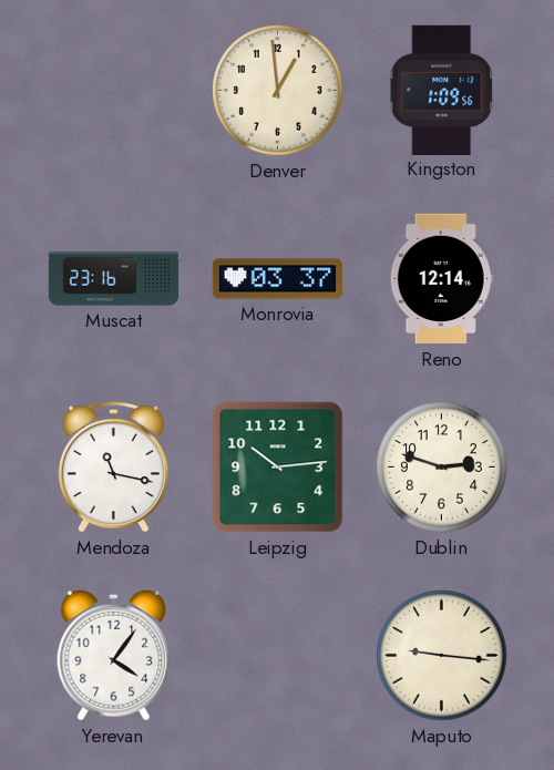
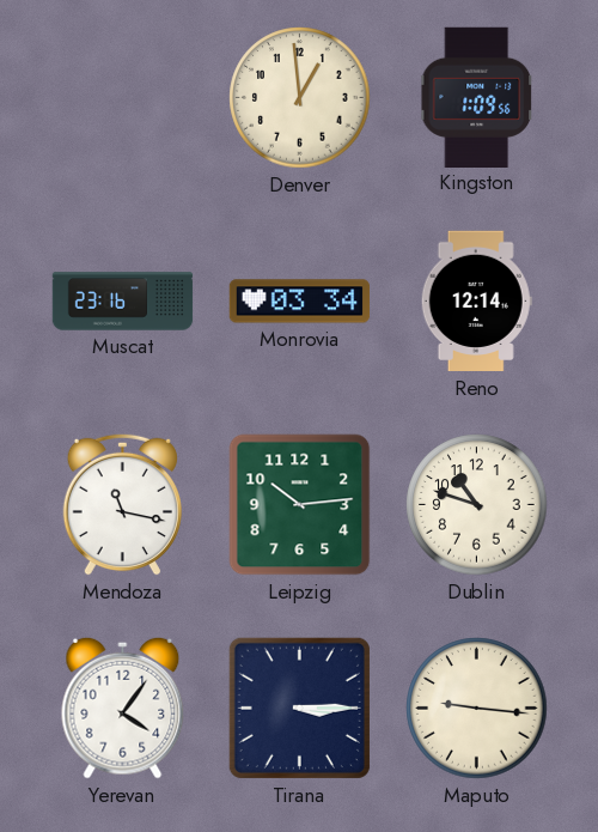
Monrovia: 03:37 -> 03:34
Dublin: 2:48 -> 10:48
Tirana: none -> 3:15
